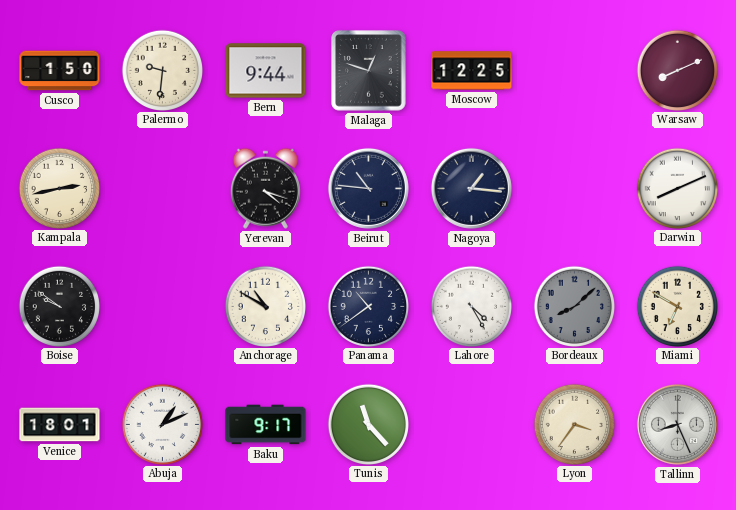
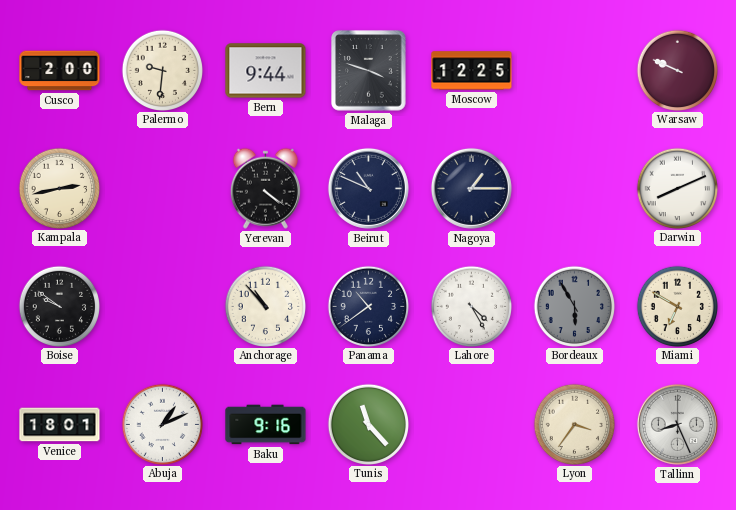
Cusco: 1:50 -> 2:00
Malaga: 12:48 -> 3:48
Warsaw: 8:11 -> 9:49
Yerevan: 4:18 -> 4:21
Beirut: 10:46 -> 10:49
Nagoya: 1:16 -> 1:15
Anchorage: 10:50 -> 10:53
Bordeaux: 8:08 -> 5:55
Baku: 9:17 -> 9:16
